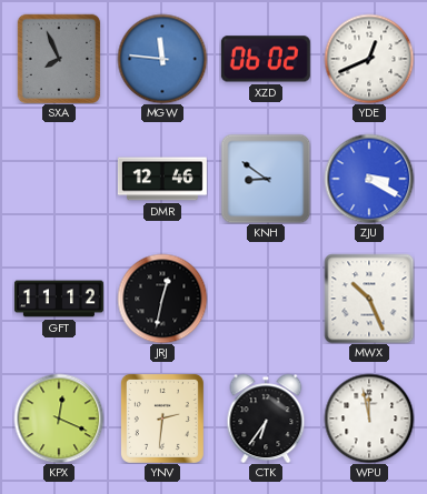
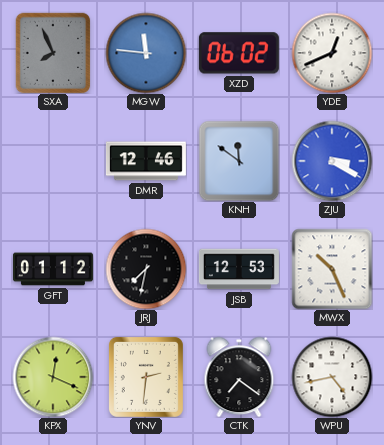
KNH: 8:51 -> 11:51
GFT: 11:12 -> 01:12
JRJ: 12:32 -> 7:32
JSB: none -> 12:53
CTK: 6:36 -> 7:21
WPU: 11:58 -> 4:43
